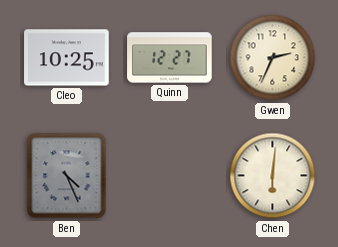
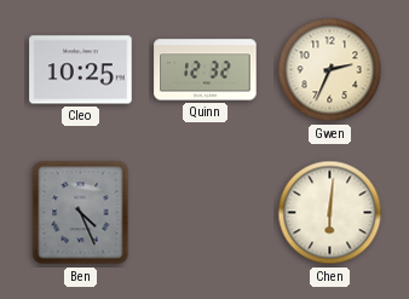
Quinn: 12:27 -> 12:32
